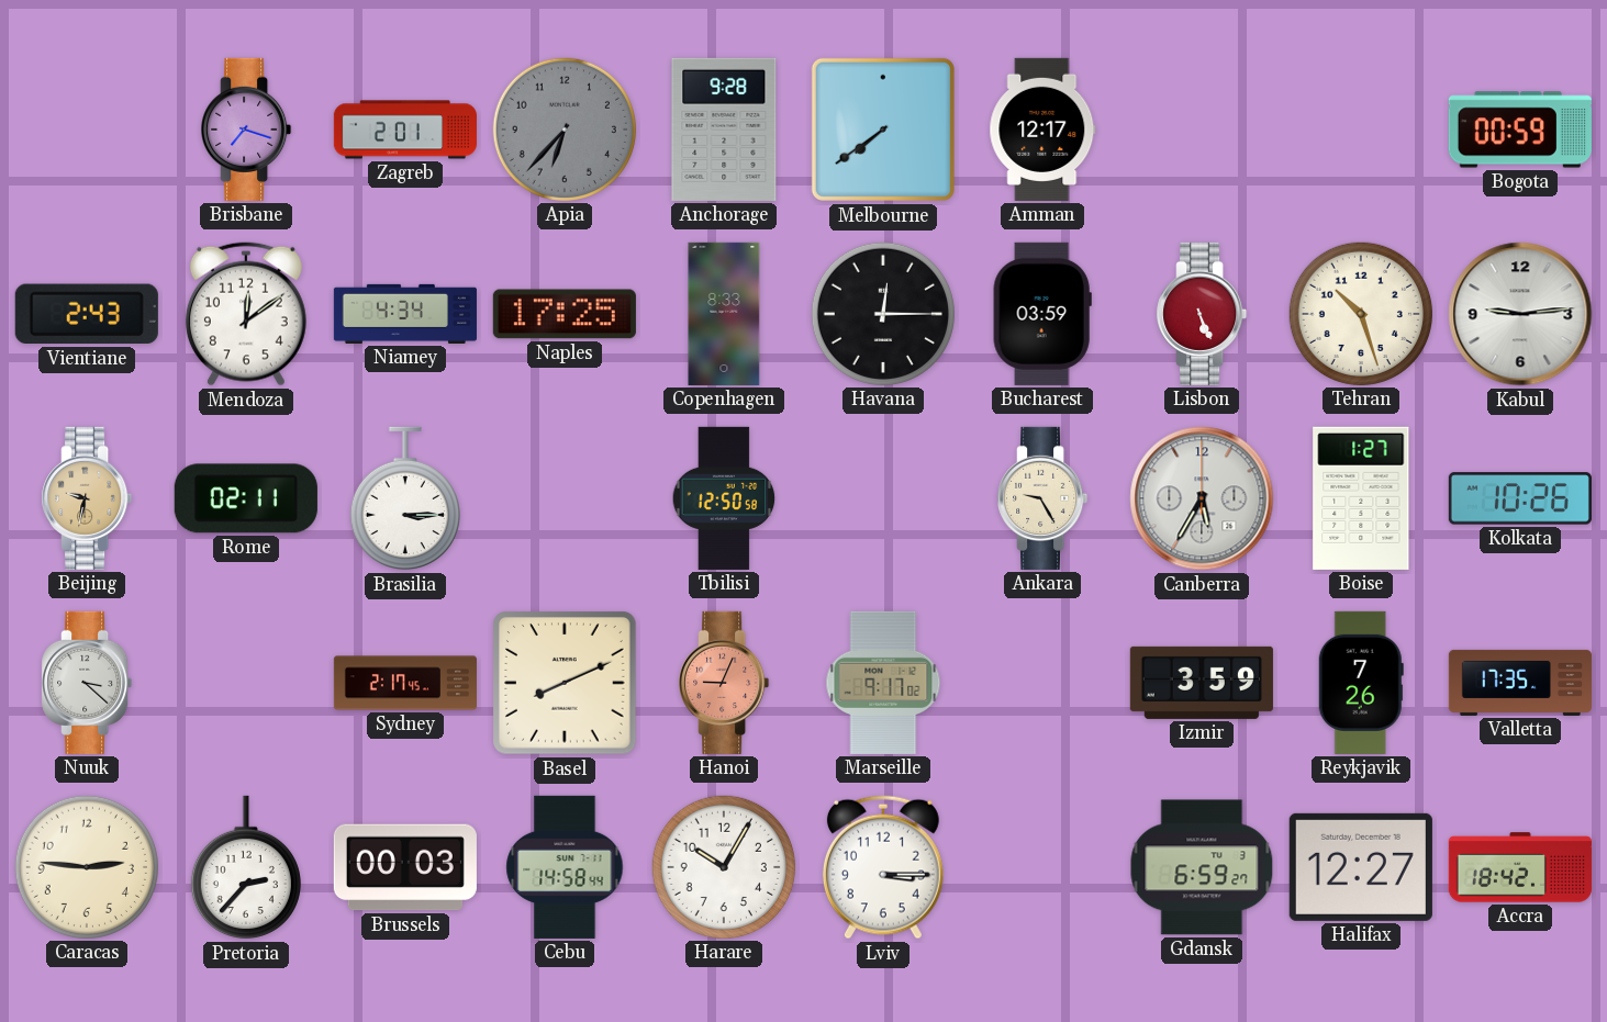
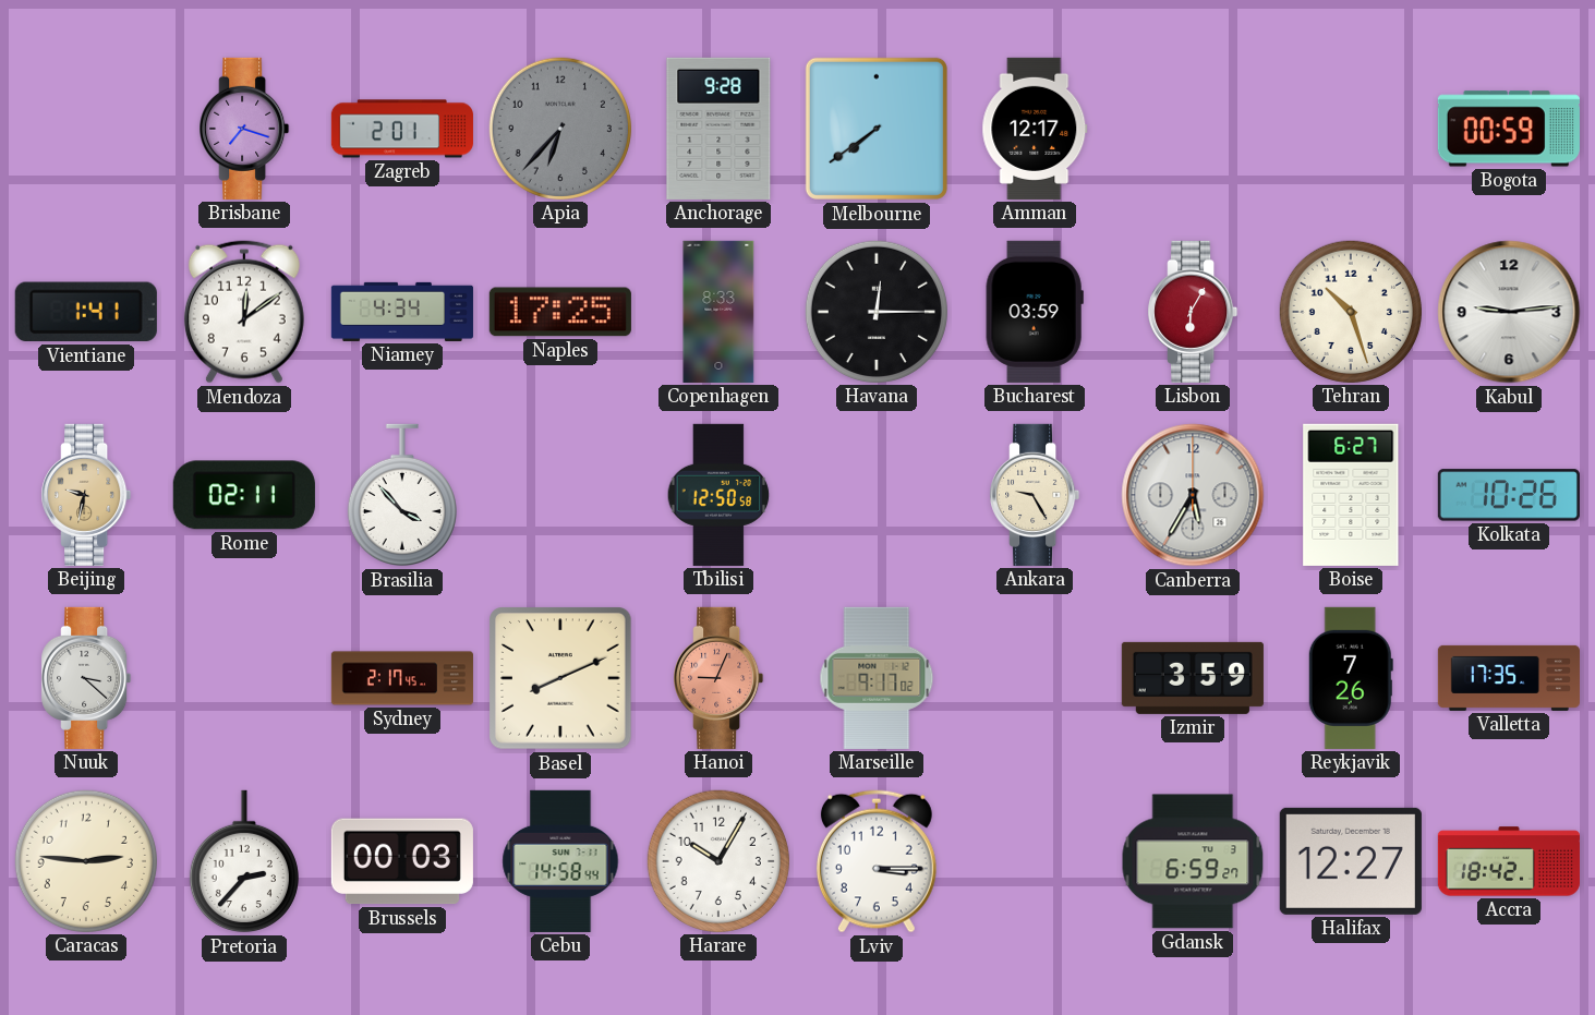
Vientiane: 2:43 -> 1:41
Lisbon: 5:26 -> 6:05
Brasilia: 3:15 -> 3:53
Boise: 1:27 -> 6:27
